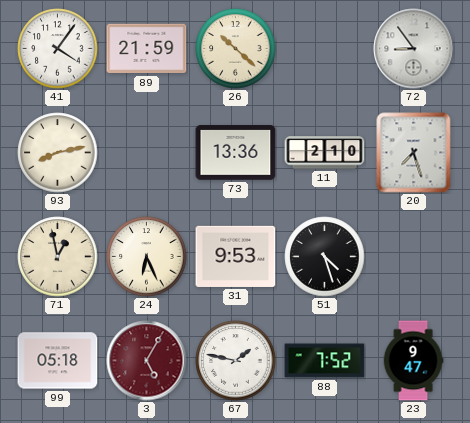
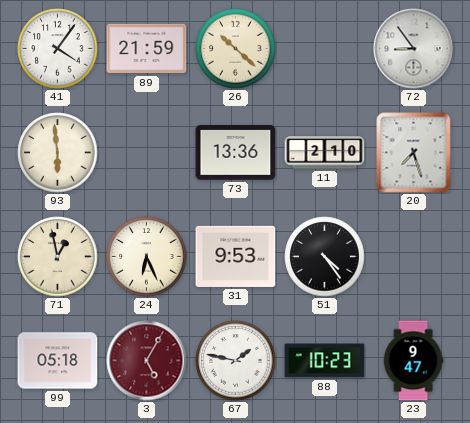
93: 8:13 -> 5:59
51: 4:27 -> 4:24
88: 7:52 -> 10:23
